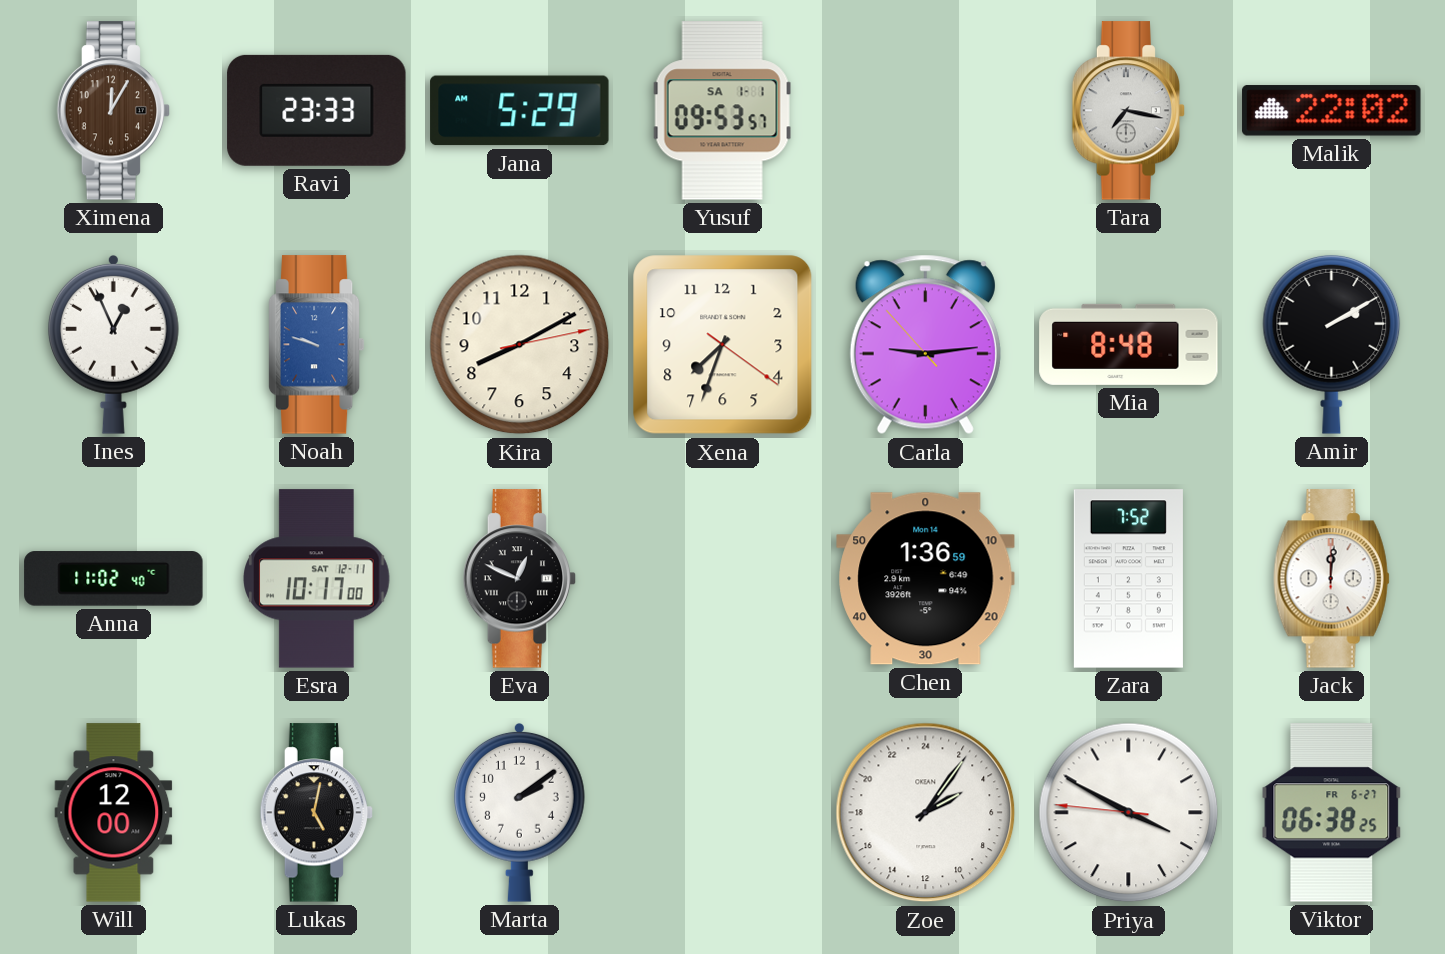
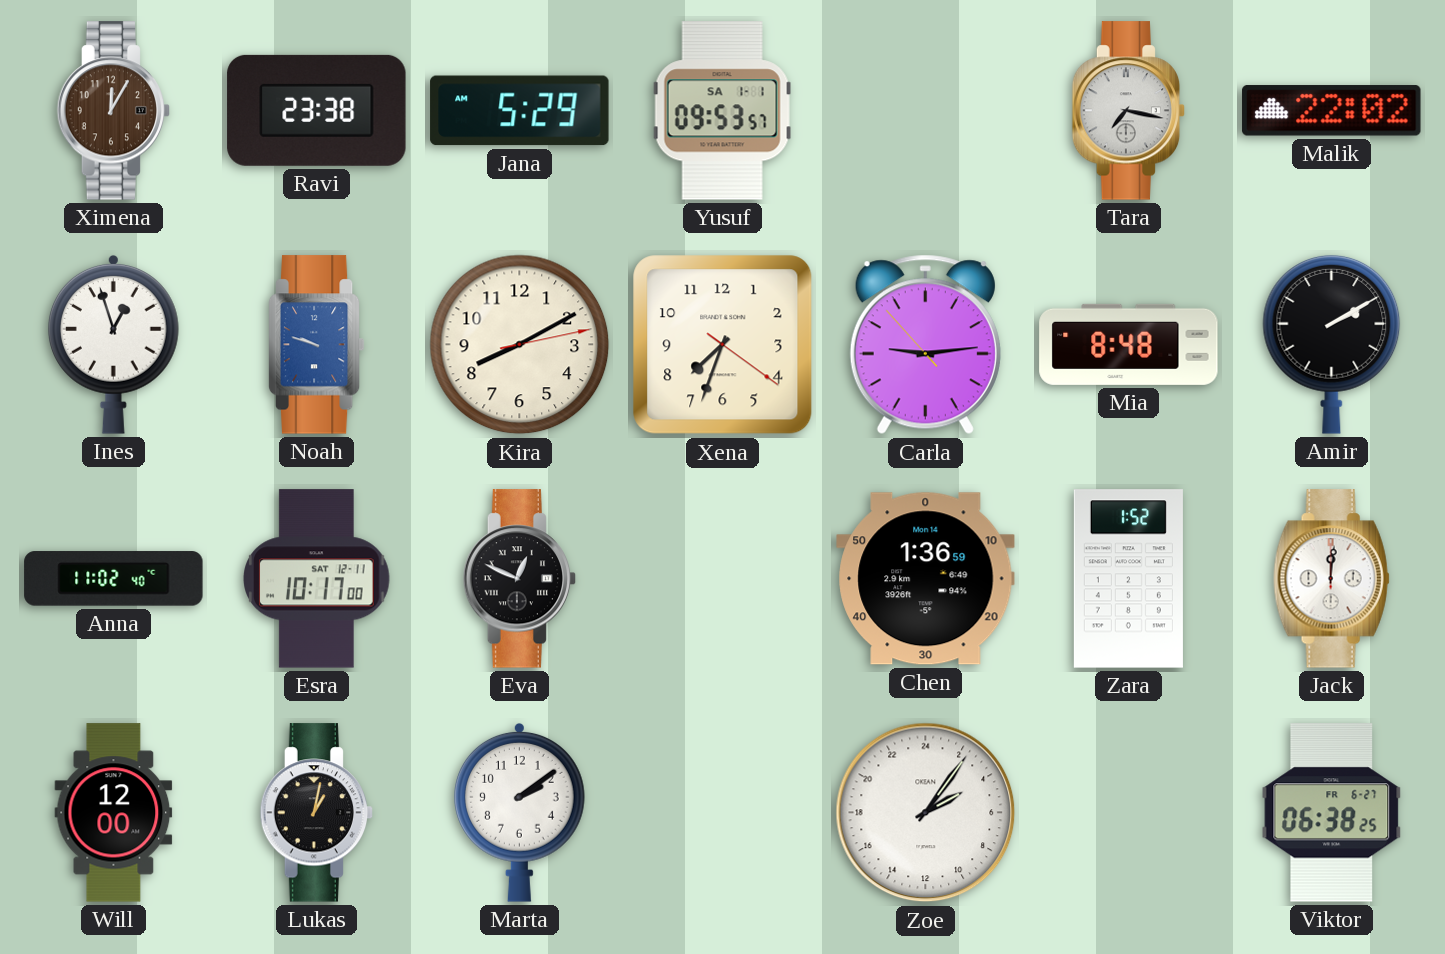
Ravi: 23:33 -> 23:38
Ines: 12:56 -> 12:57
Zara: 7:52 -> 1:52
Lukas: 5:02 -> 1:02
Priya: 3:49 -> none
